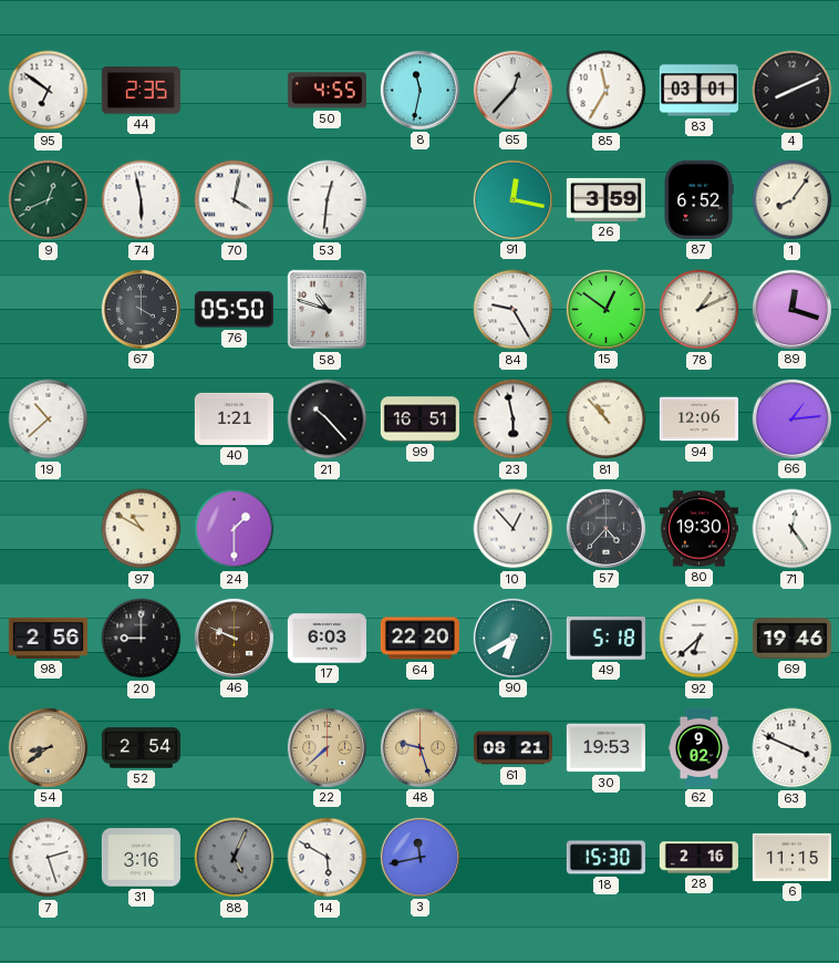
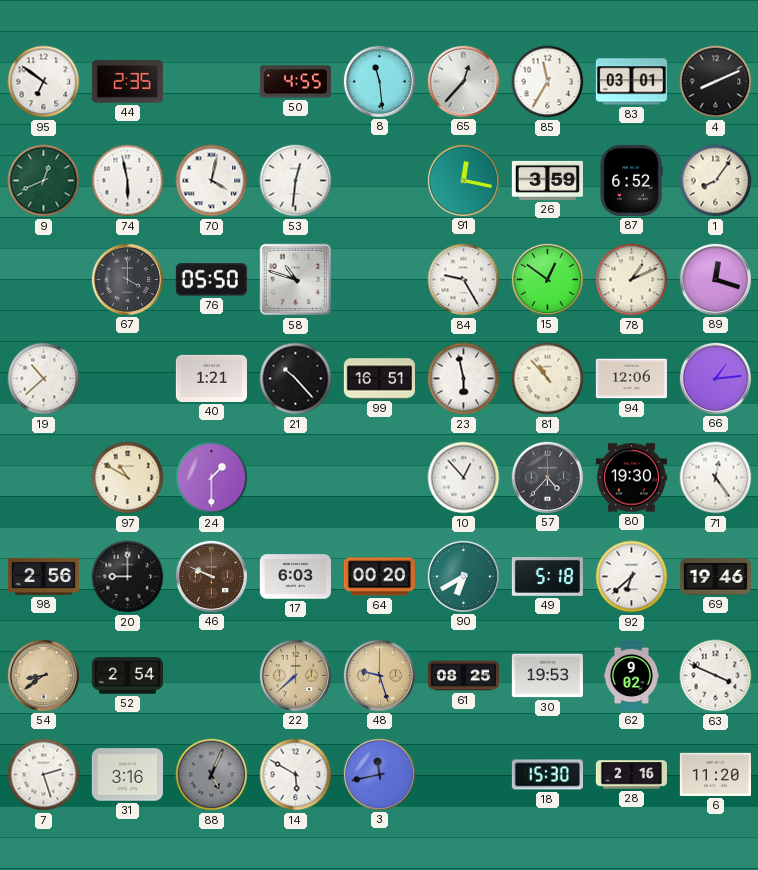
8: 11:32 -> 11:29
64: 22:20 -> 00:20
61: 08:21 -> 08:25
6: 11:15 -> 11:20
